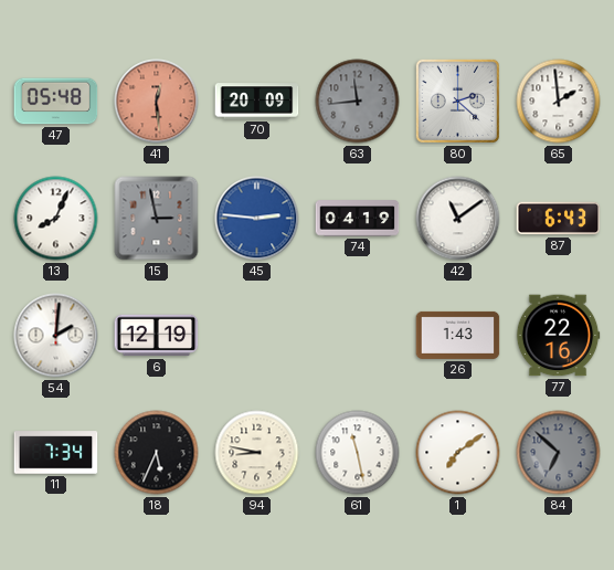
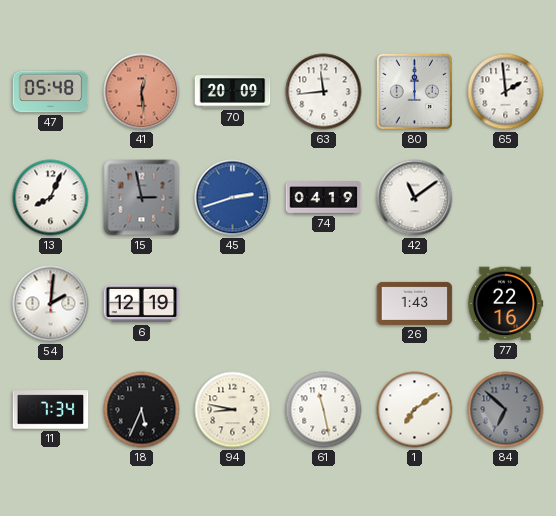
63 dial: grey -> white
80: 2:22 -> 12:00
45: 2:46 -> 2:42
87: 6:43 -> none
